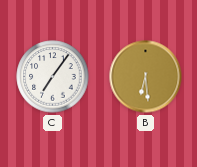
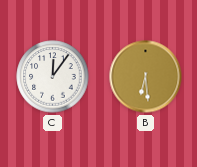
C: 7:06 -> 12:06
